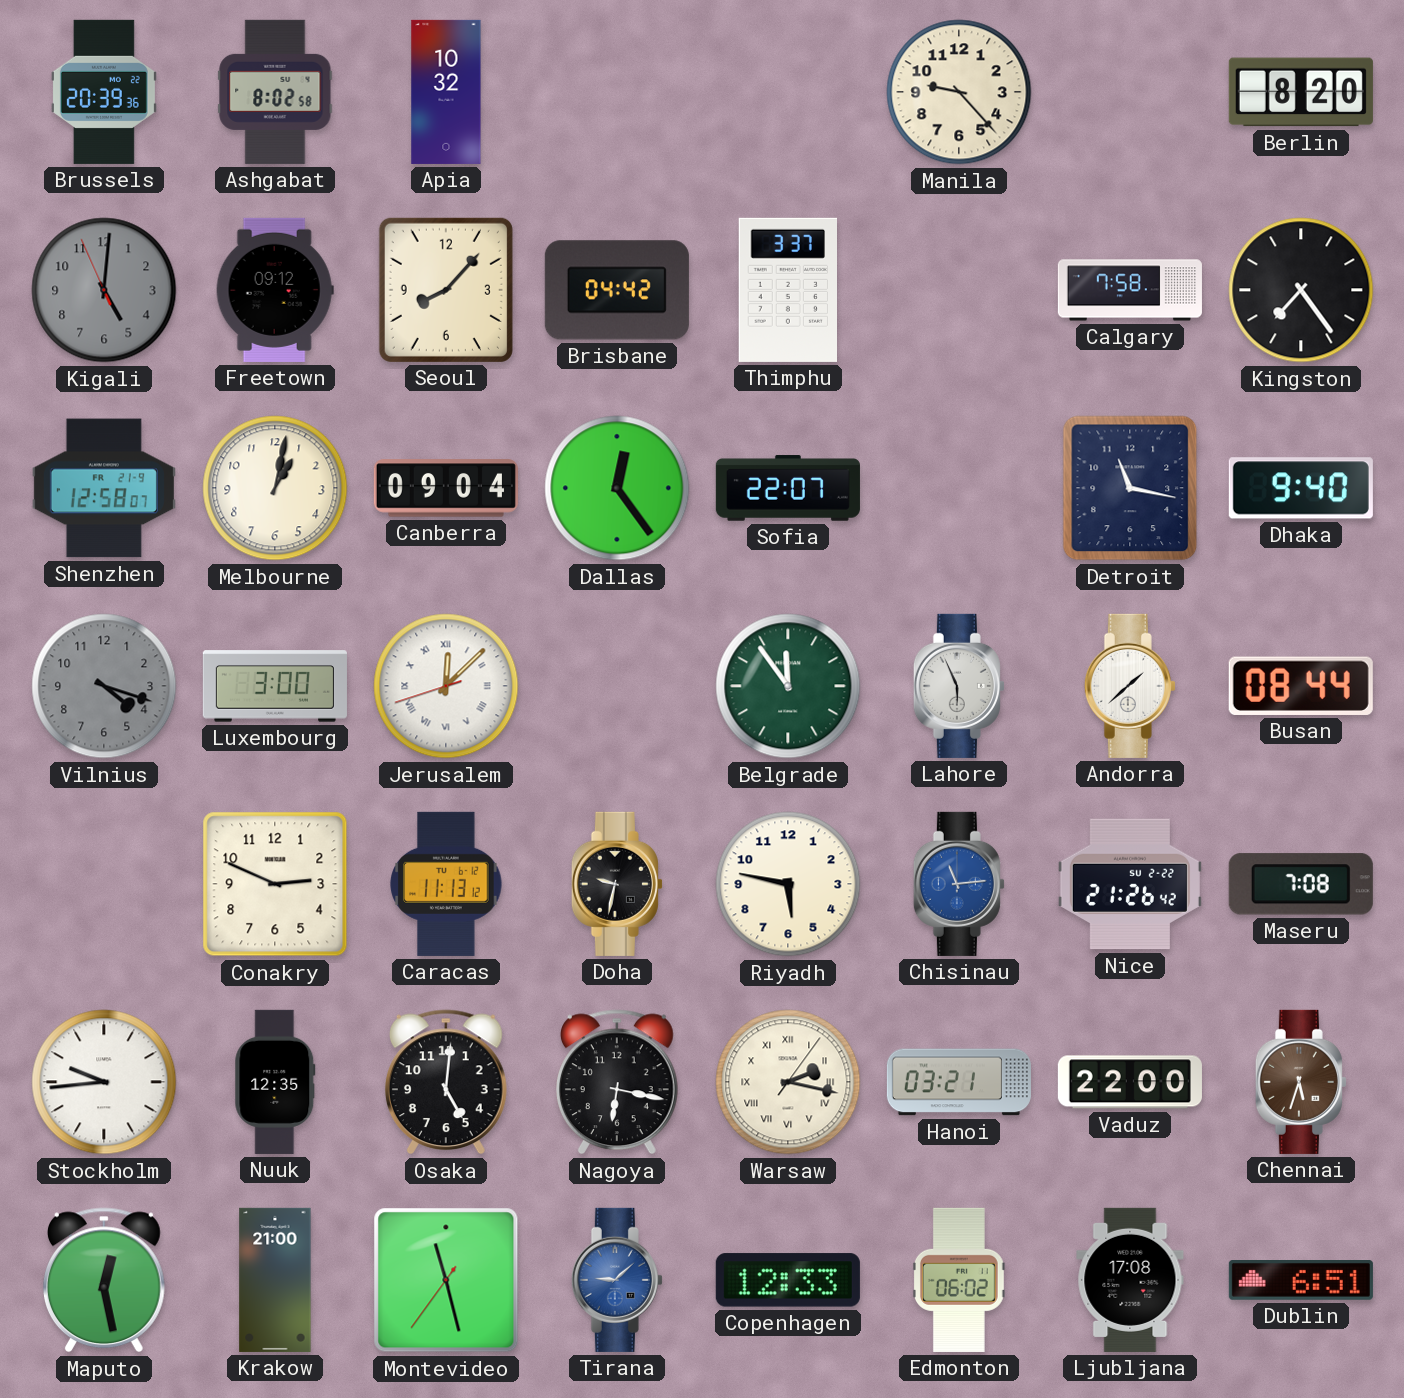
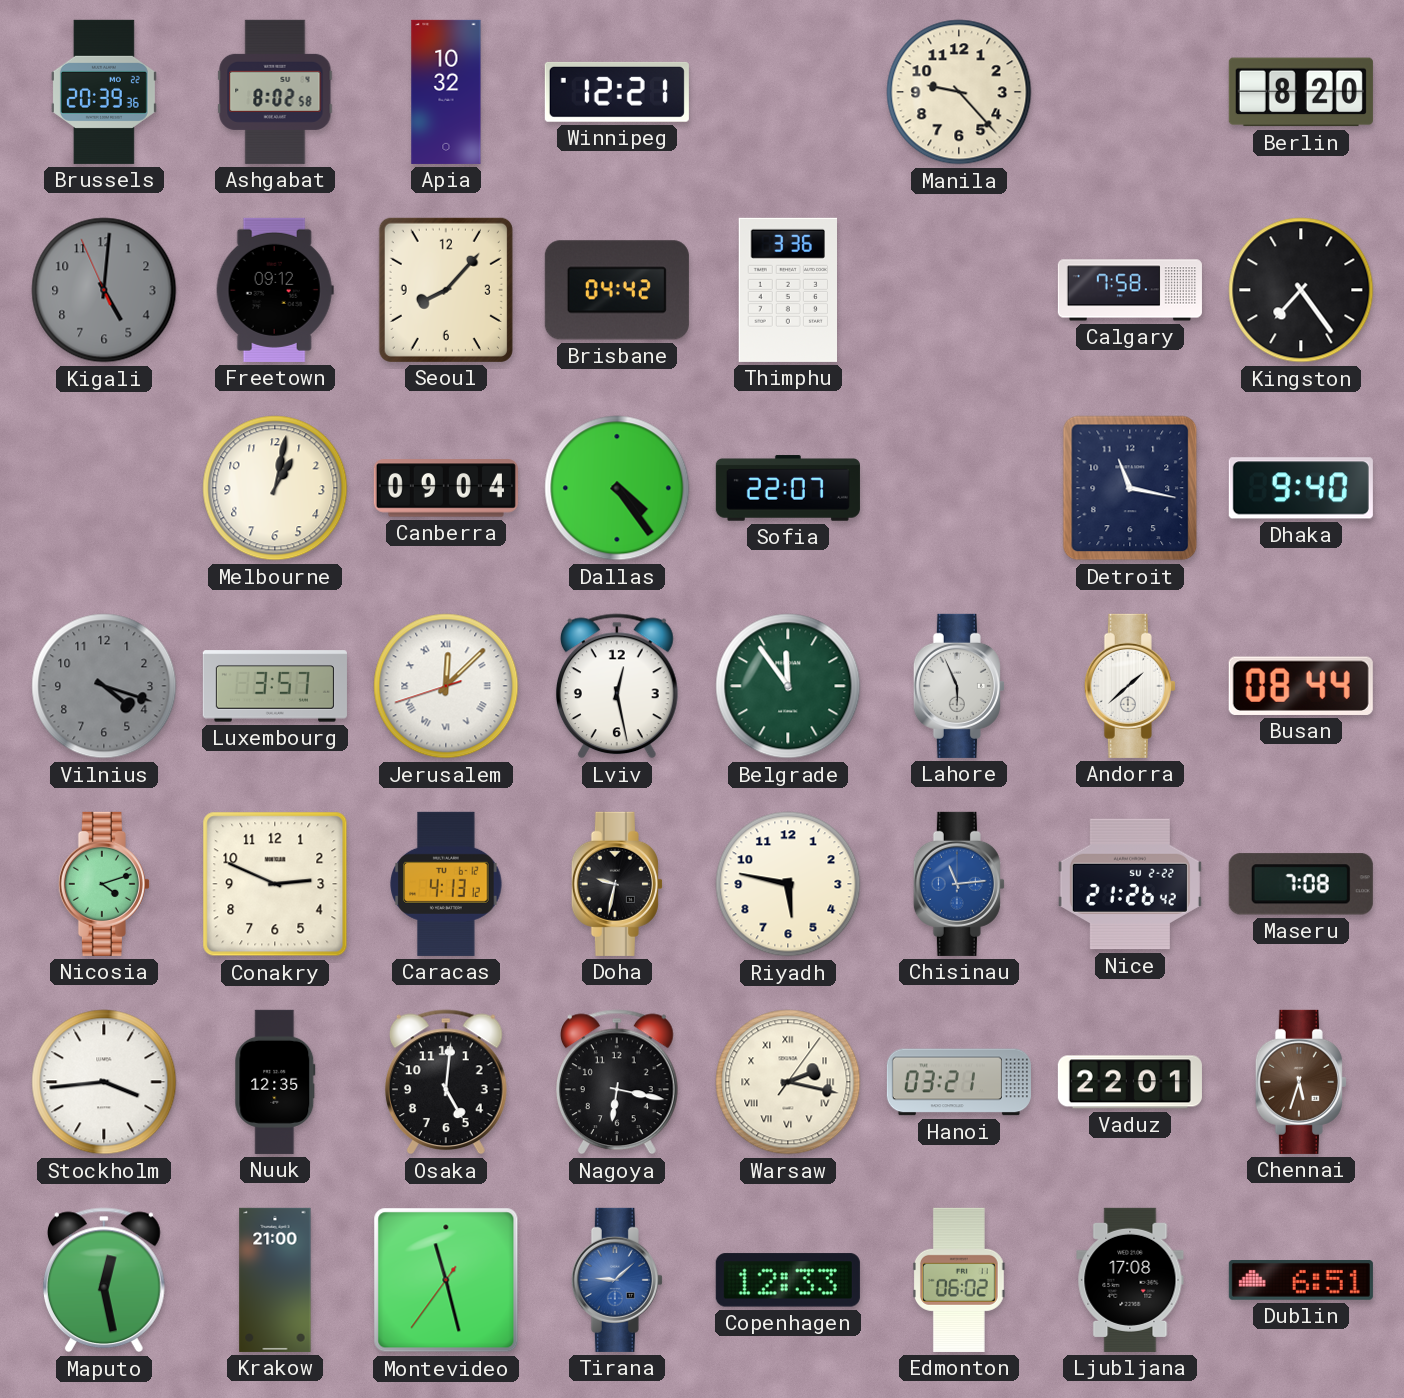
Winnipeg: none -> 12:21
Thimphu: 3:37 -> 3:36
Shenzhen: 12:58 -> none
Dallas: 12:24 -> 4:24
Luxembourg: 3:00 -> 3:57
Lviv: none -> 12:28
Nicosia: none -> 4:12
Caracas: 11:13 -> 4:13
Stockholm: 9:44 -> 3:44
Vaduz: 22:00 -> 22:01
